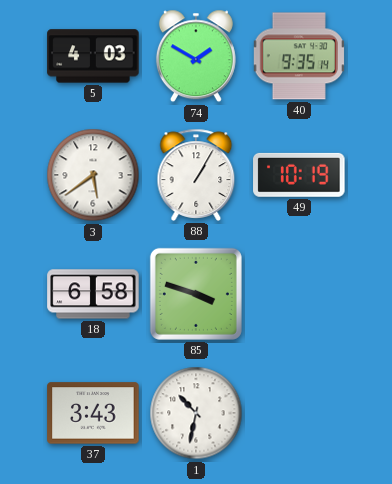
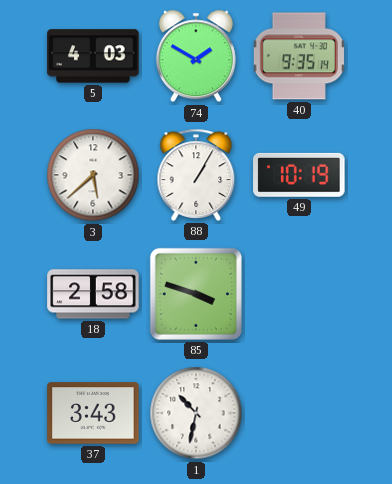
3: 5:39 -> 5:38
18: 6:58 -> 2:58
